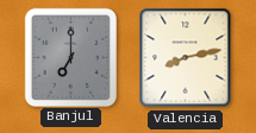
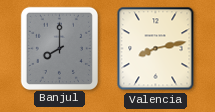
Banjul: 7:00 -> 8:00
